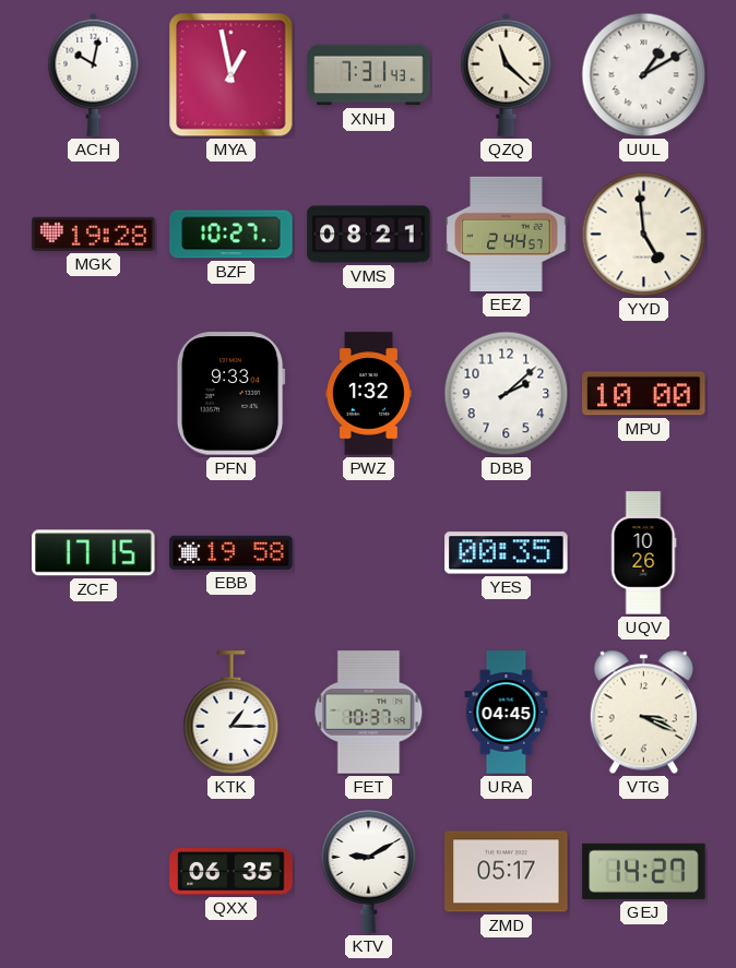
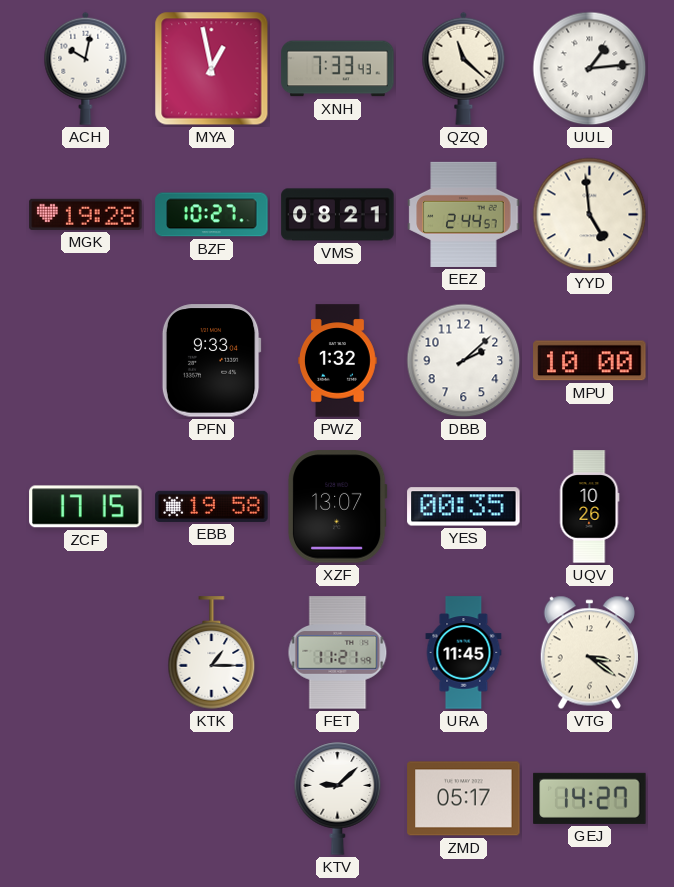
XNH: 7:31 -> 7:33
UUL: 1:10 -> 1:14
XZF: none -> 13:07
FET: 10:37 -> 11:21
URA: 04:45 -> 11:45
VTG: 3:19 -> 3:21
QXX: 06:35 -> none
KTV: 9:10 -> 9:08
